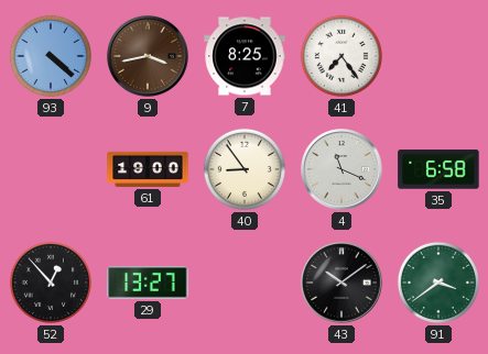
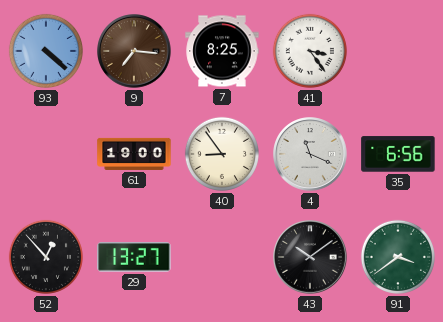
9: 3:43 -> 7:16
41: 7:24 -> 3:24
35: 6:58 -> 6:56
